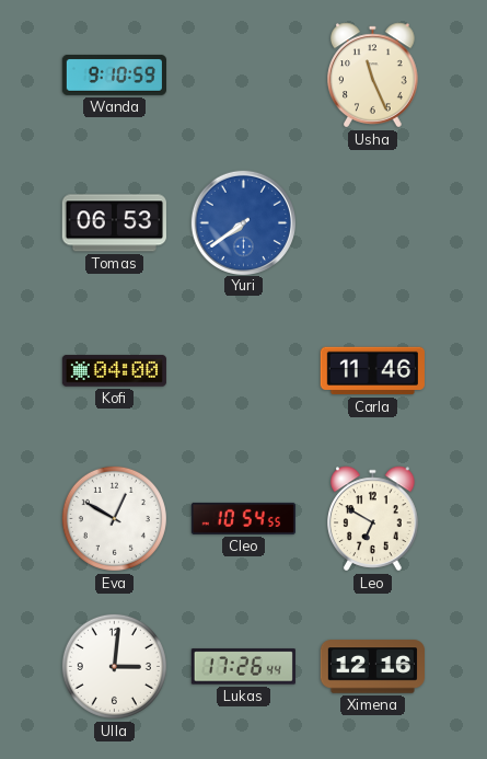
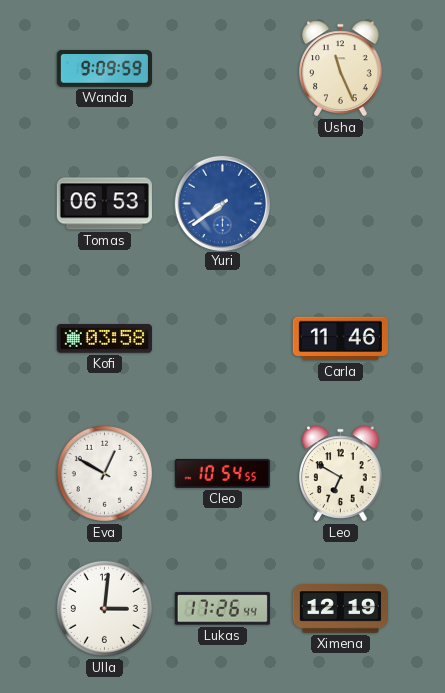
Wanda: 9:10 -> 9:09
Kofi: 04:00 -> 03:58
Ximena: 12:16 -> 12:19
